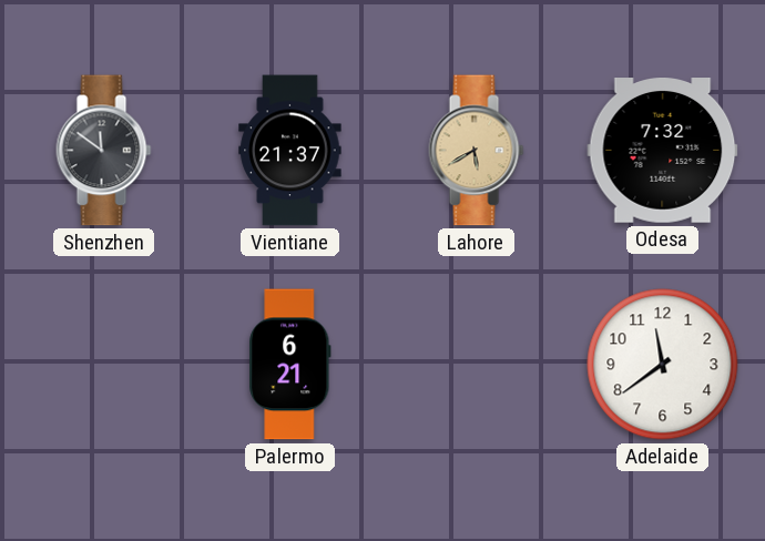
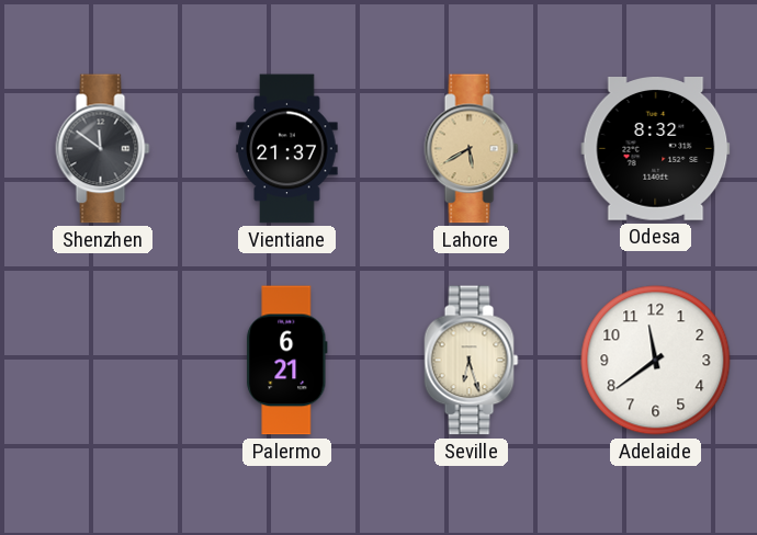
Odesa: 7:32 -> 8:32
Seville: none -> 6:27
